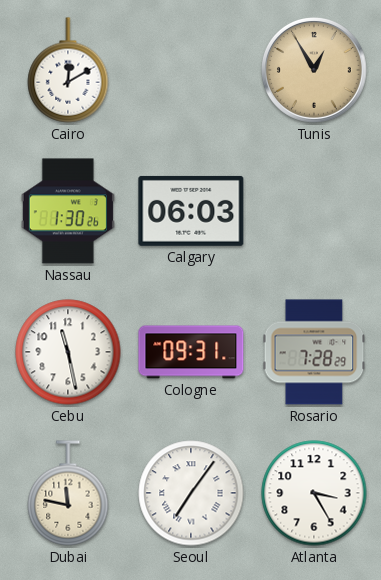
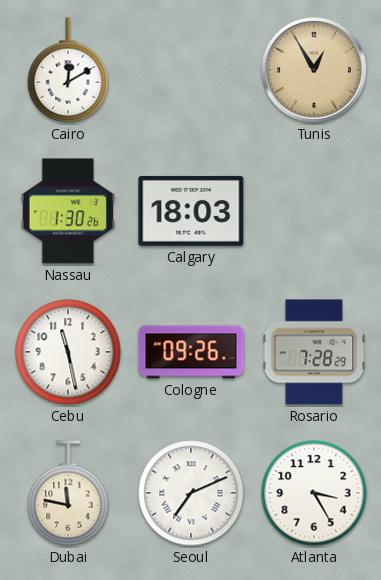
Calgary: 06:03 -> 18:03
Cologne: 09:31 -> 09:26
Seoul: 7:06 -> 7:11
